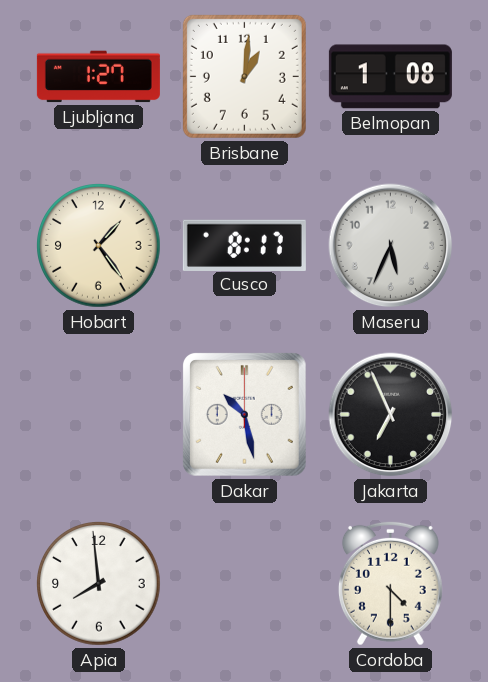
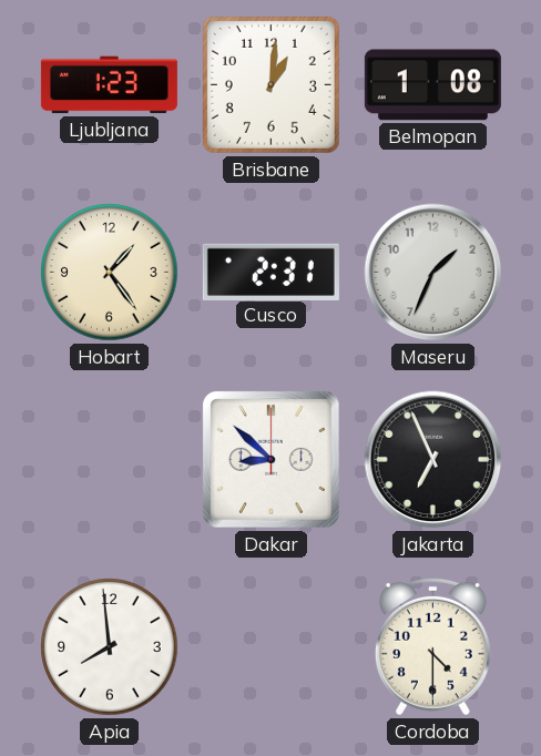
Ljubljana: 1:27 -> 1:23
Cusco: 8:17 -> 2:31
Maseru: 5:34 -> 1:34
Dakar: 10:28 -> 8:52
